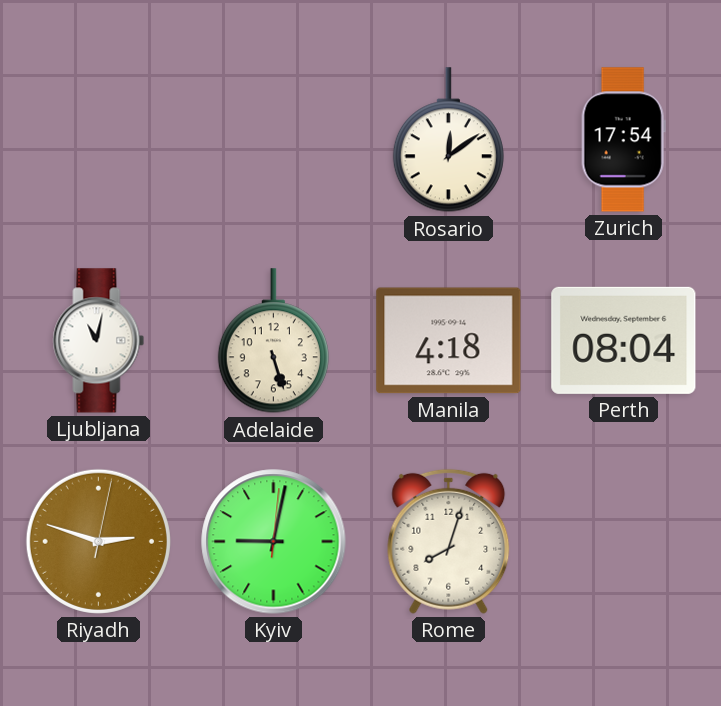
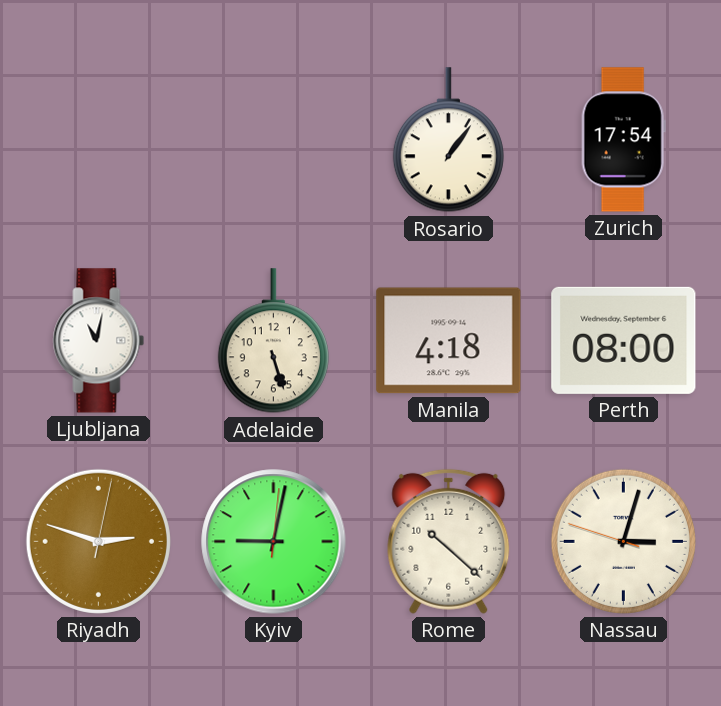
Rosario: 12:09 -> 1:06
Perth: 08:04 -> 08:00
Rome: 8:03 -> 10:22
Nassau: none -> 3:02
